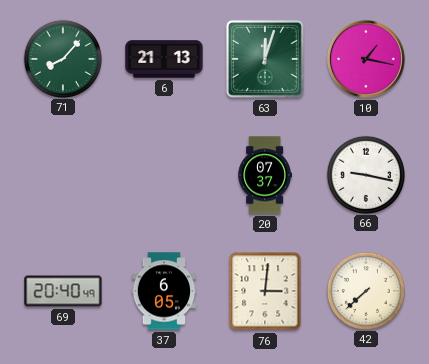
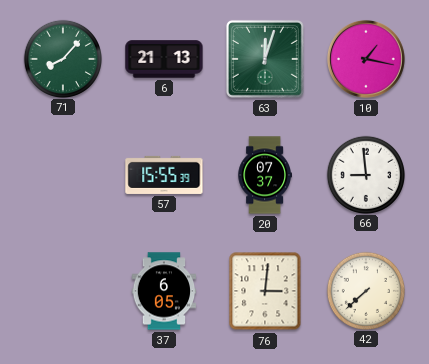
57: none -> 15:55
66: 9:17 -> 8:59
69: 20:40 -> none
